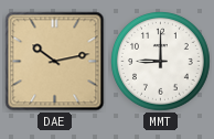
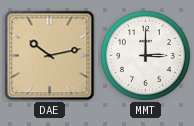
MMT: 9:00 -> 3:00
